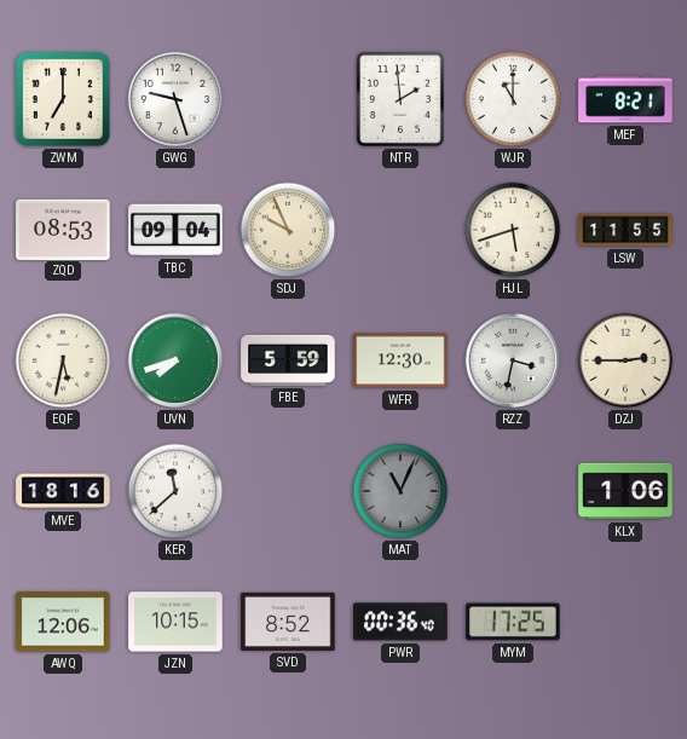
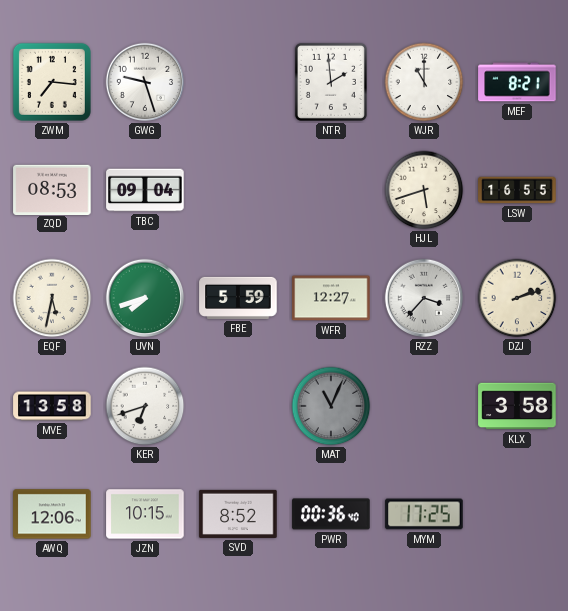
ZWM: 7:00 -> 7:16
SDJ: 9:56 -> none
LSW: 11:55 -> 16:55
WFR: 12:30 -> 12:27
RZZ: 3:32 -> 3:37
DZJ: 2:45 -> 2:12
MVE: 18:16 -> 13:58
KER: 11:38 -> 6:42
KLX: 1:06 -> 3:58
